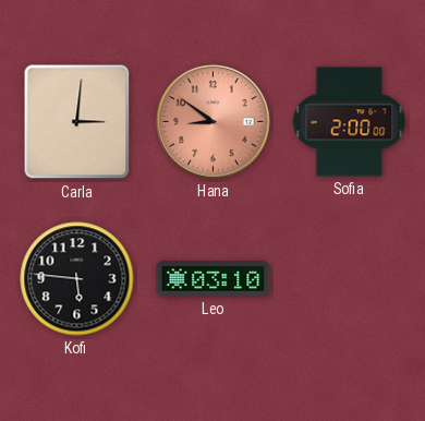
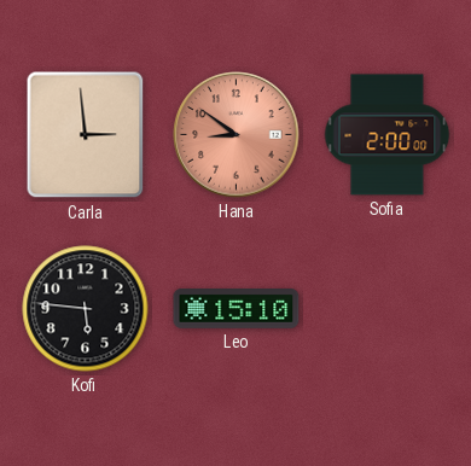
Carla: 3:01 -> 2:59
Leo: 03:10 -> 15:10
